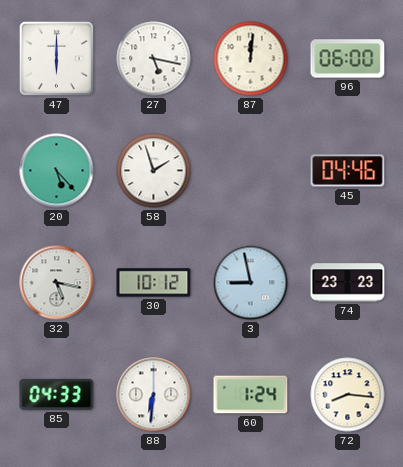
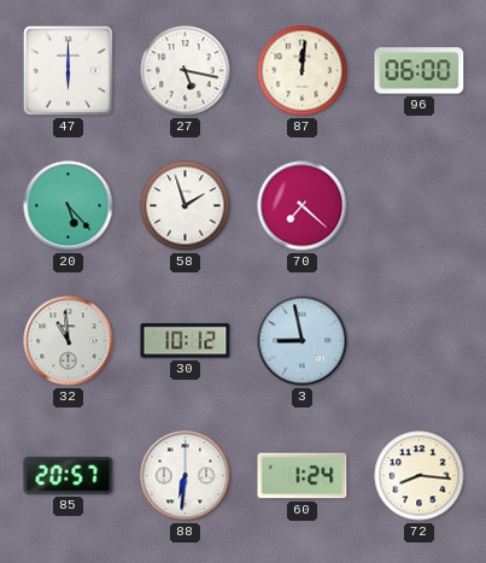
70: none -> 7:22
45: 04:46 -> none
32: 5:17 -> 10:59
74: 23:23 -> none
85: 04:33 -> 20:57
